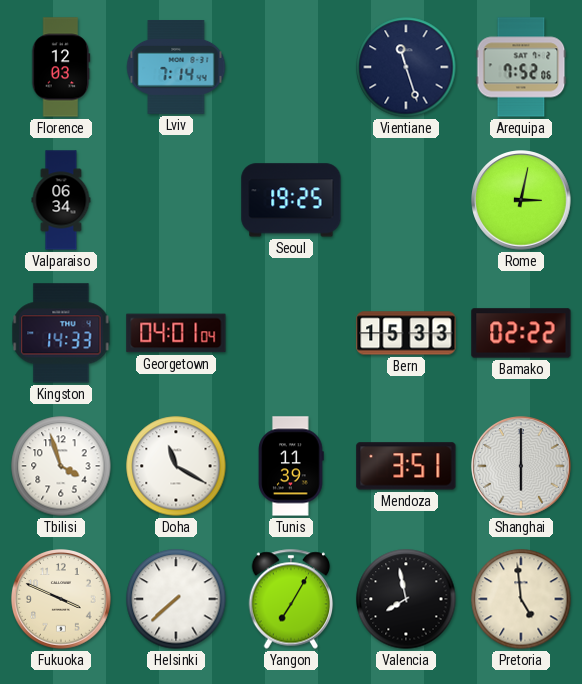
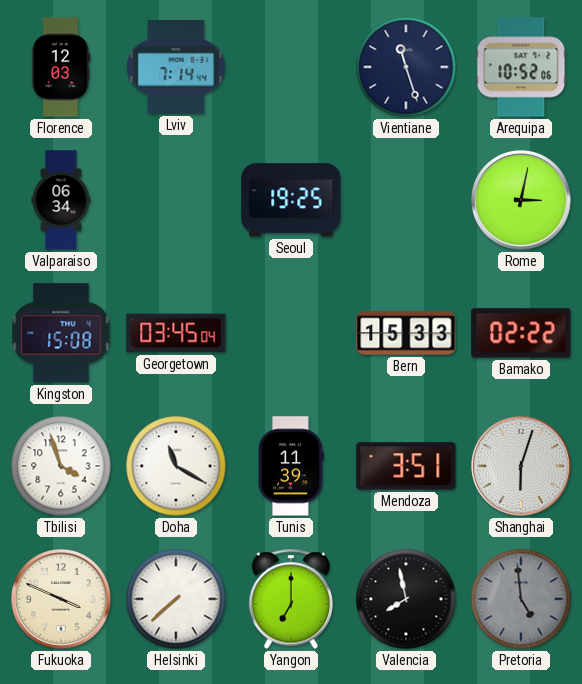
Arequipa: 7:52 -> 10:52
Kingston: 14:33 -> 15:08
Georgetown: 04:01 -> 03:45
Shanghai: 6:00 -> 6:03
Yangon: 7:05 -> 7:00
Pretoria dial: cream -> grey
